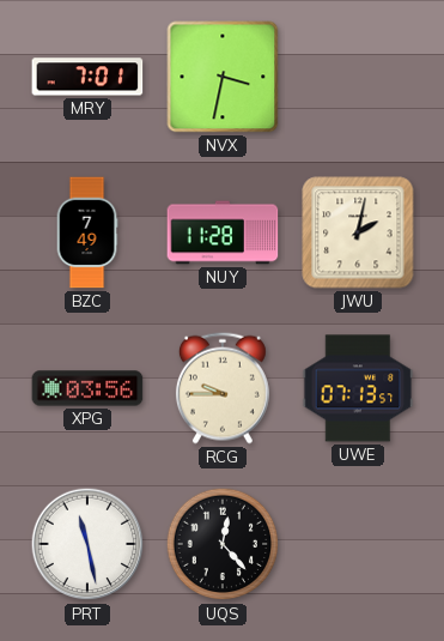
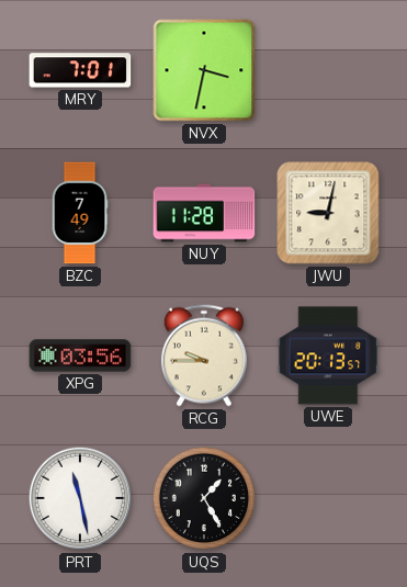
JWU: 2:02 -> 9:02
UWE: 07:13 -> 20:13
UQS: 12:23 -> 1:25
